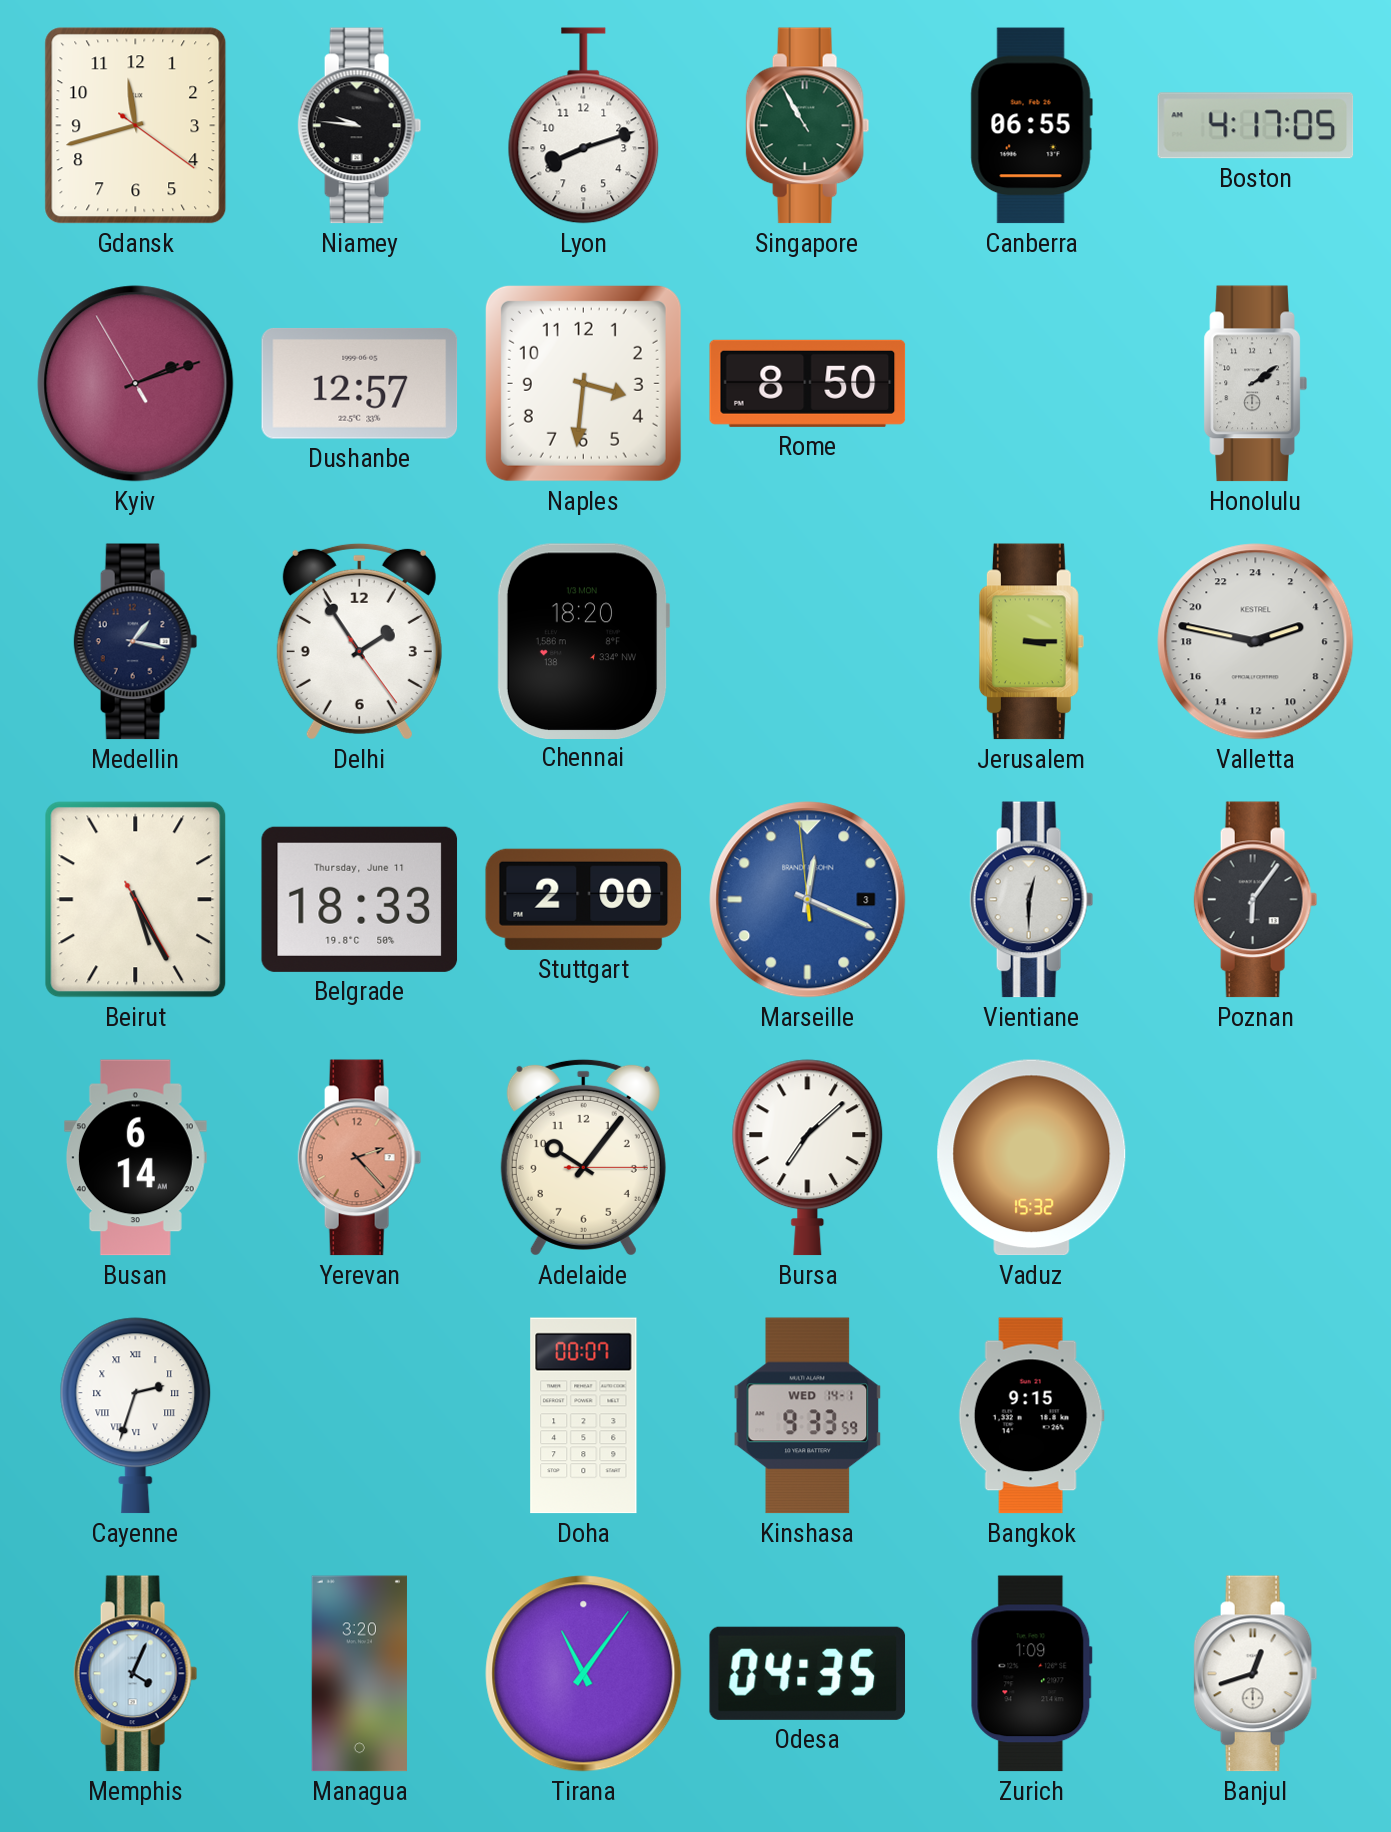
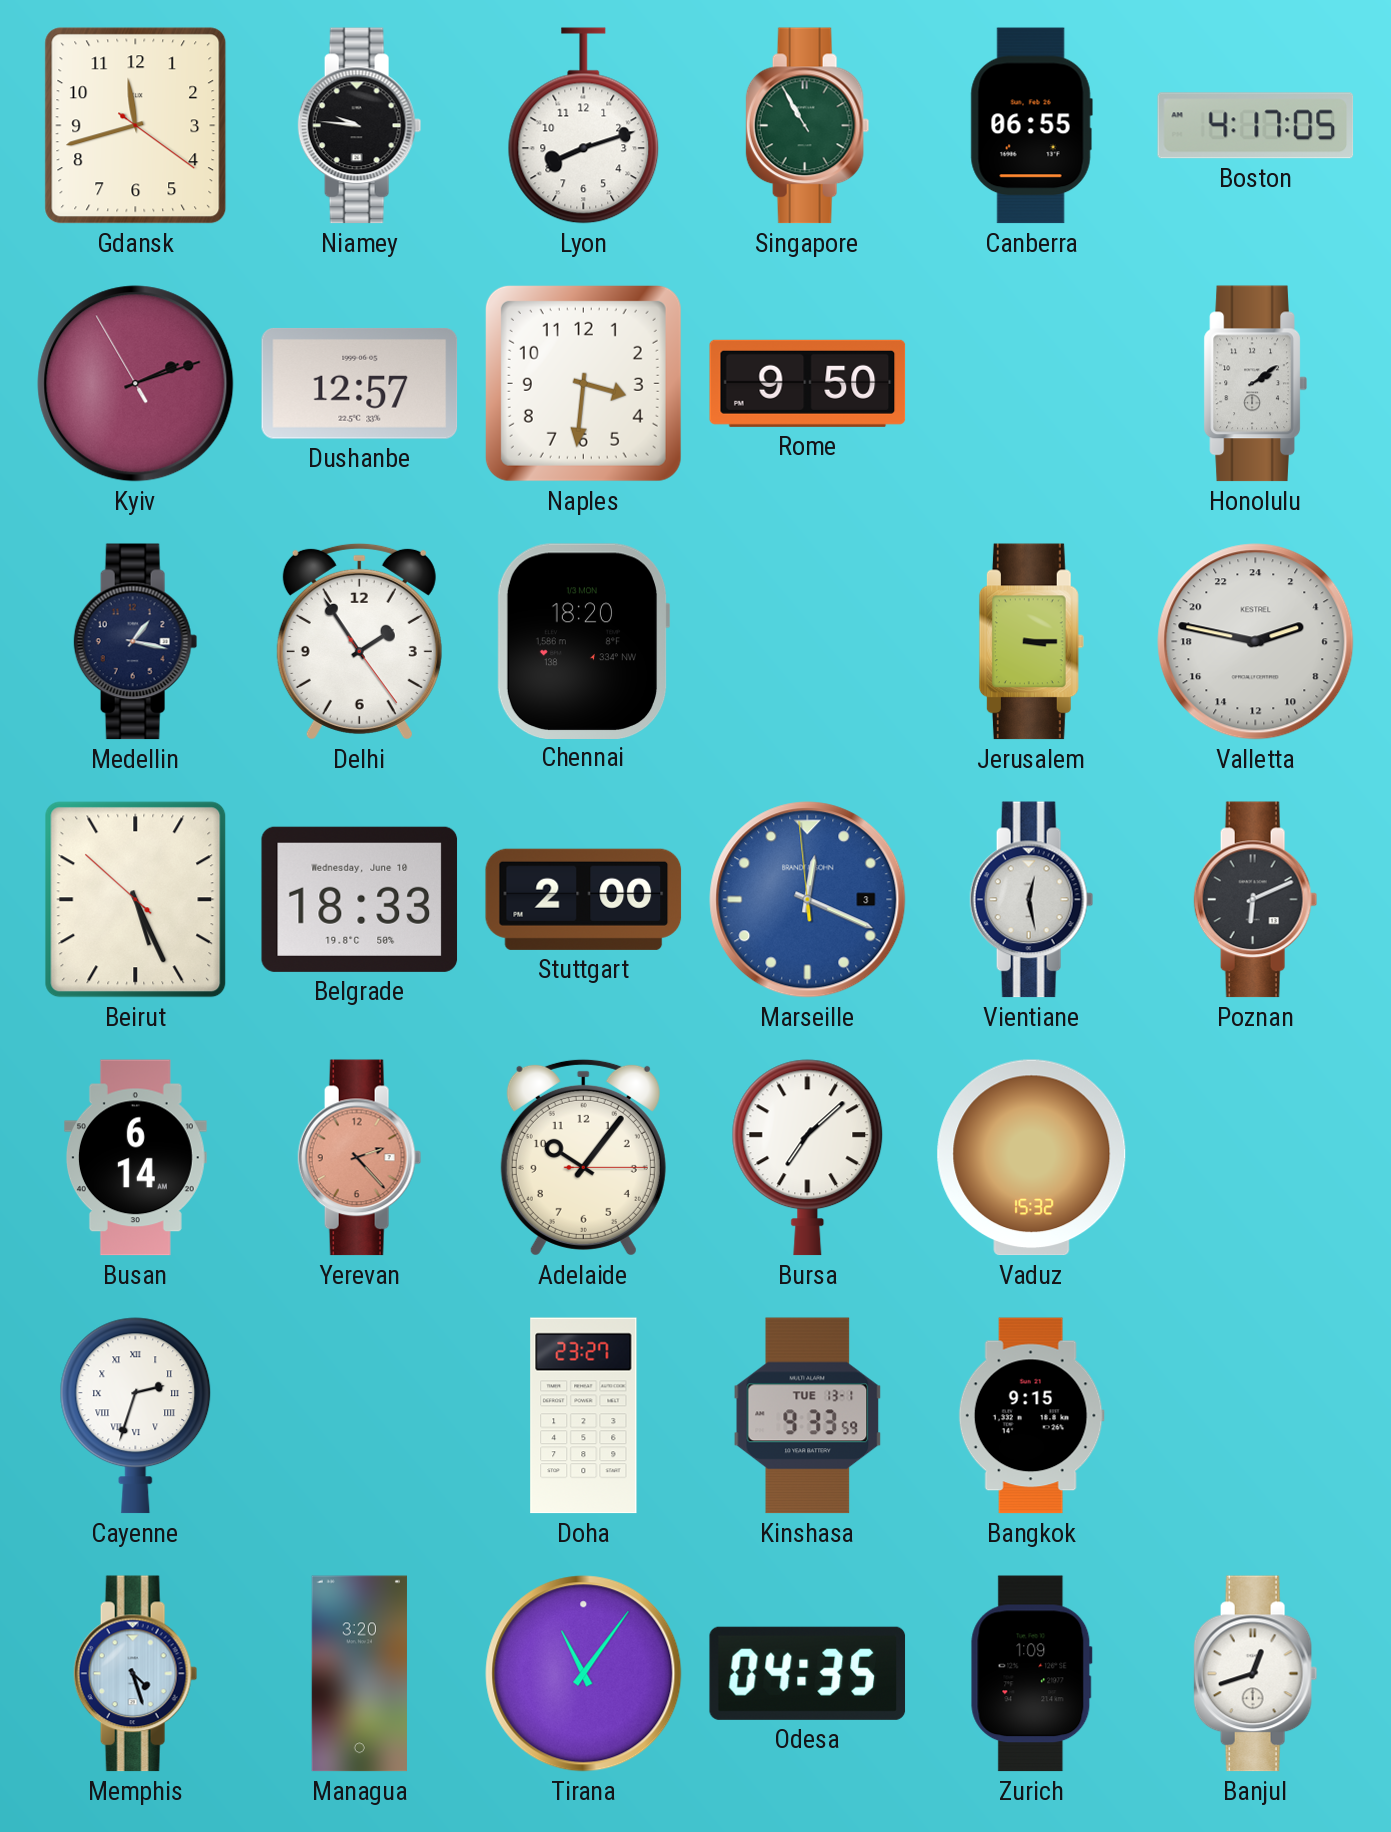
Rome: 8:50 -> 9:50
Beirut: 5:25:25 -> 5:25:52
Belgrade date: Thursday, June 11 -> Wednesday, June 10
Vientiane: 12:30 -> 12:28
Poznan: 6:06 -> 6:11
Doha: 00:07 -> 23:27
Kinshasa date: WED 14-1 -> TUE 13-1
Memphis: 4:04 -> 4:27
